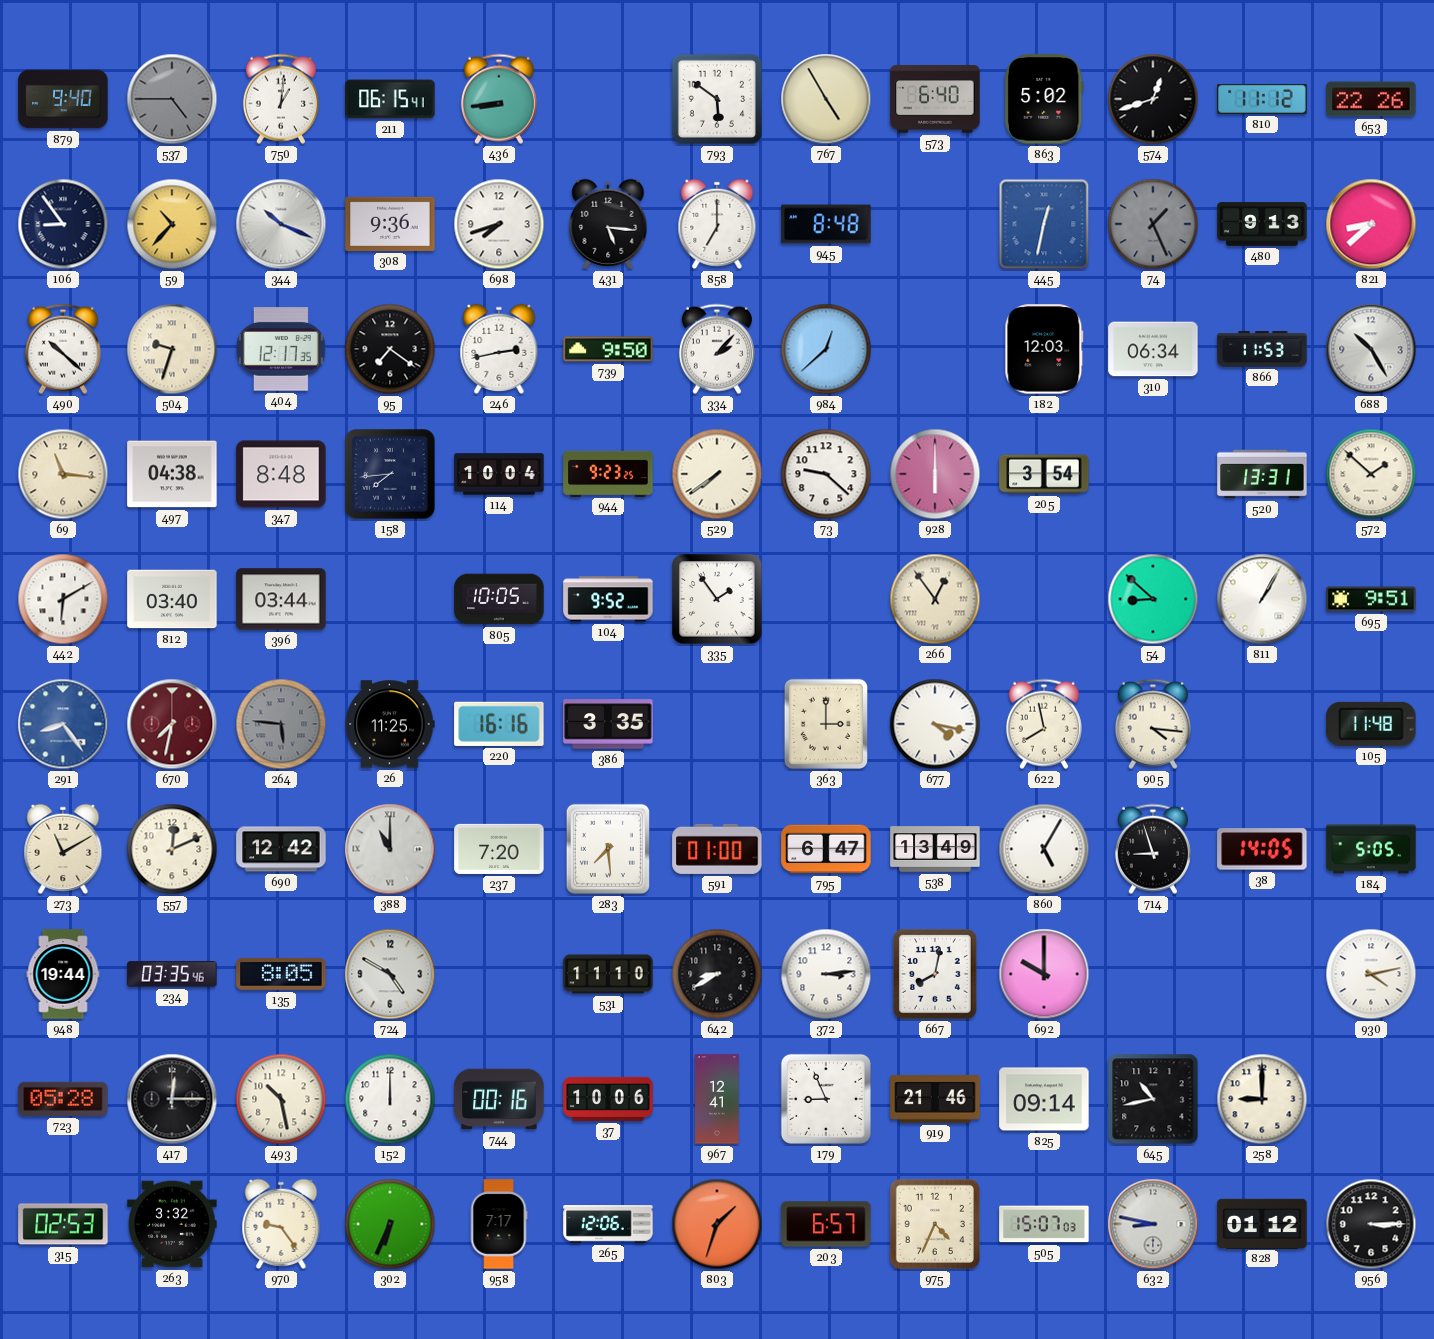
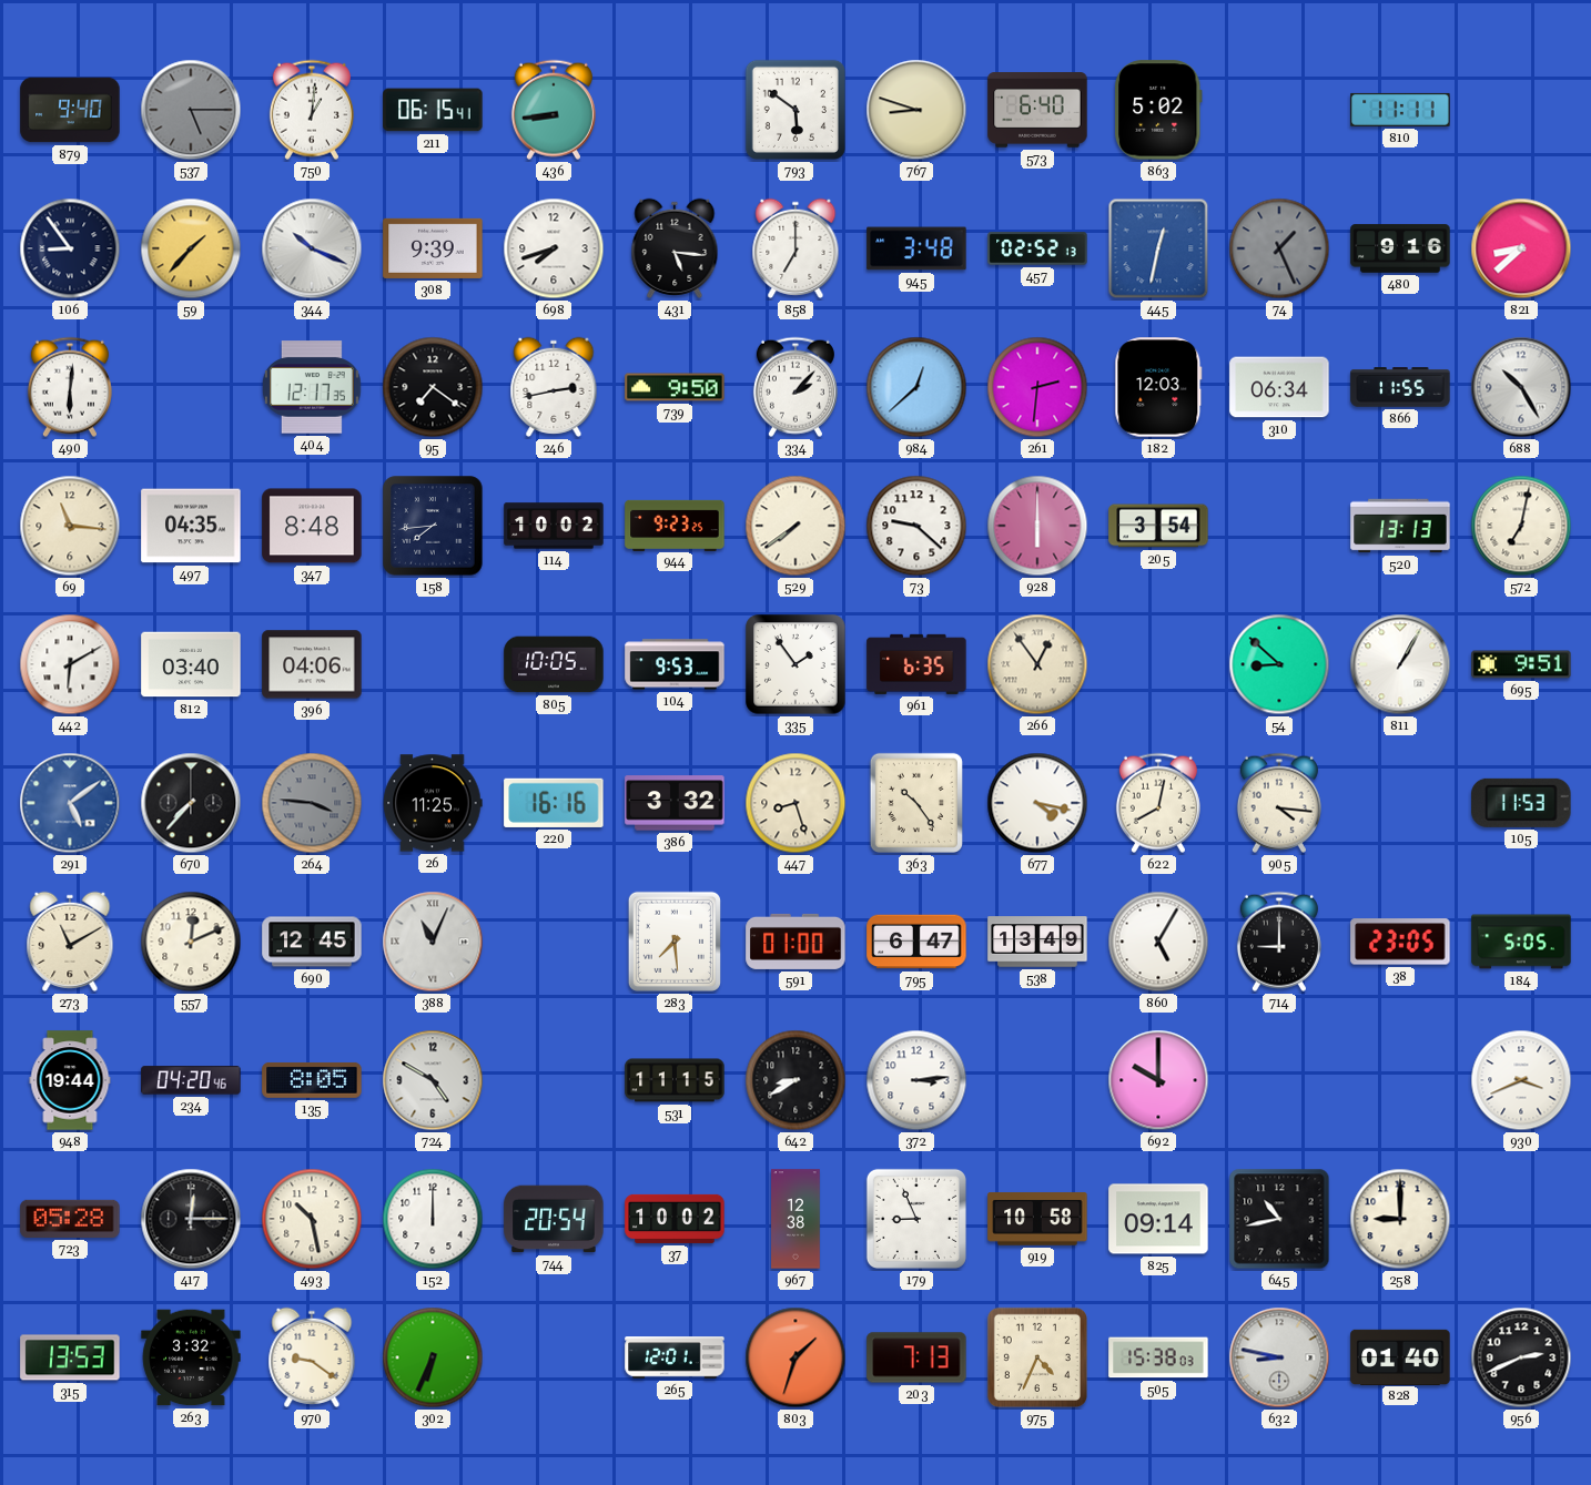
537: 4:45 -> 5:15
767: 4:55 -> 8:48
574: 12:42 -> none
810: 11:12 -> 11:11
653: 22:26 -> none
59: 10:37 -> 1:37
308: 9:36 -> 9:39
945: 8:48 -> 3:48
457: none -> 02:52
480: 9:13 -> 9:16
490: 10:22 -> 6:01
504: 9:33 -> none
261: none -> 2:31
866: 11:53 -> 11:55
497: 04:38 -> 04:35
114: 10:04 -> 10:02
520: 13:31 -> 13:13
572: 1:52 -> 7:02
396: 03:44 -> 04:06
104: 9:52 -> 9:53
961: none -> 6:35
291: 8:24 -> 5:09
670: 7:32 -> 7:37
670 dial: burgundy -> black
264: 5:46 -> 3:46
386: 3:35 -> 3:32
447: none -> 8:27
363: 3:00 -> 10:24
622: 7:58 -> 8:02
105: 11:48 -> 11:53
690: 12:42 -> 12:45
388: 11:00 -> 11:04
237: 7:20 -> none
714: 8:57 -> 9:00
38: 14:05 -> 23:05
234: 03:35 -> 04:20
531: 11:10 -> 11:15
667: 8:02 -> none
930: 4:13 -> 3:41
744: 00:16 -> 20:54
37: 10:06 -> 10:02
967: 12:41 -> 12:38
919: 21:46 -> 10:58
315: 02:53 -> 13:53
970: 9:24 -> 9:21
958: 7:17 -> none
265: 12:06 -> 12:01
203: 6:57 -> 7:13
505: 15:07 -> 15:38
828: 01:12 -> 01:40
956: 3:15 -> 2:41
